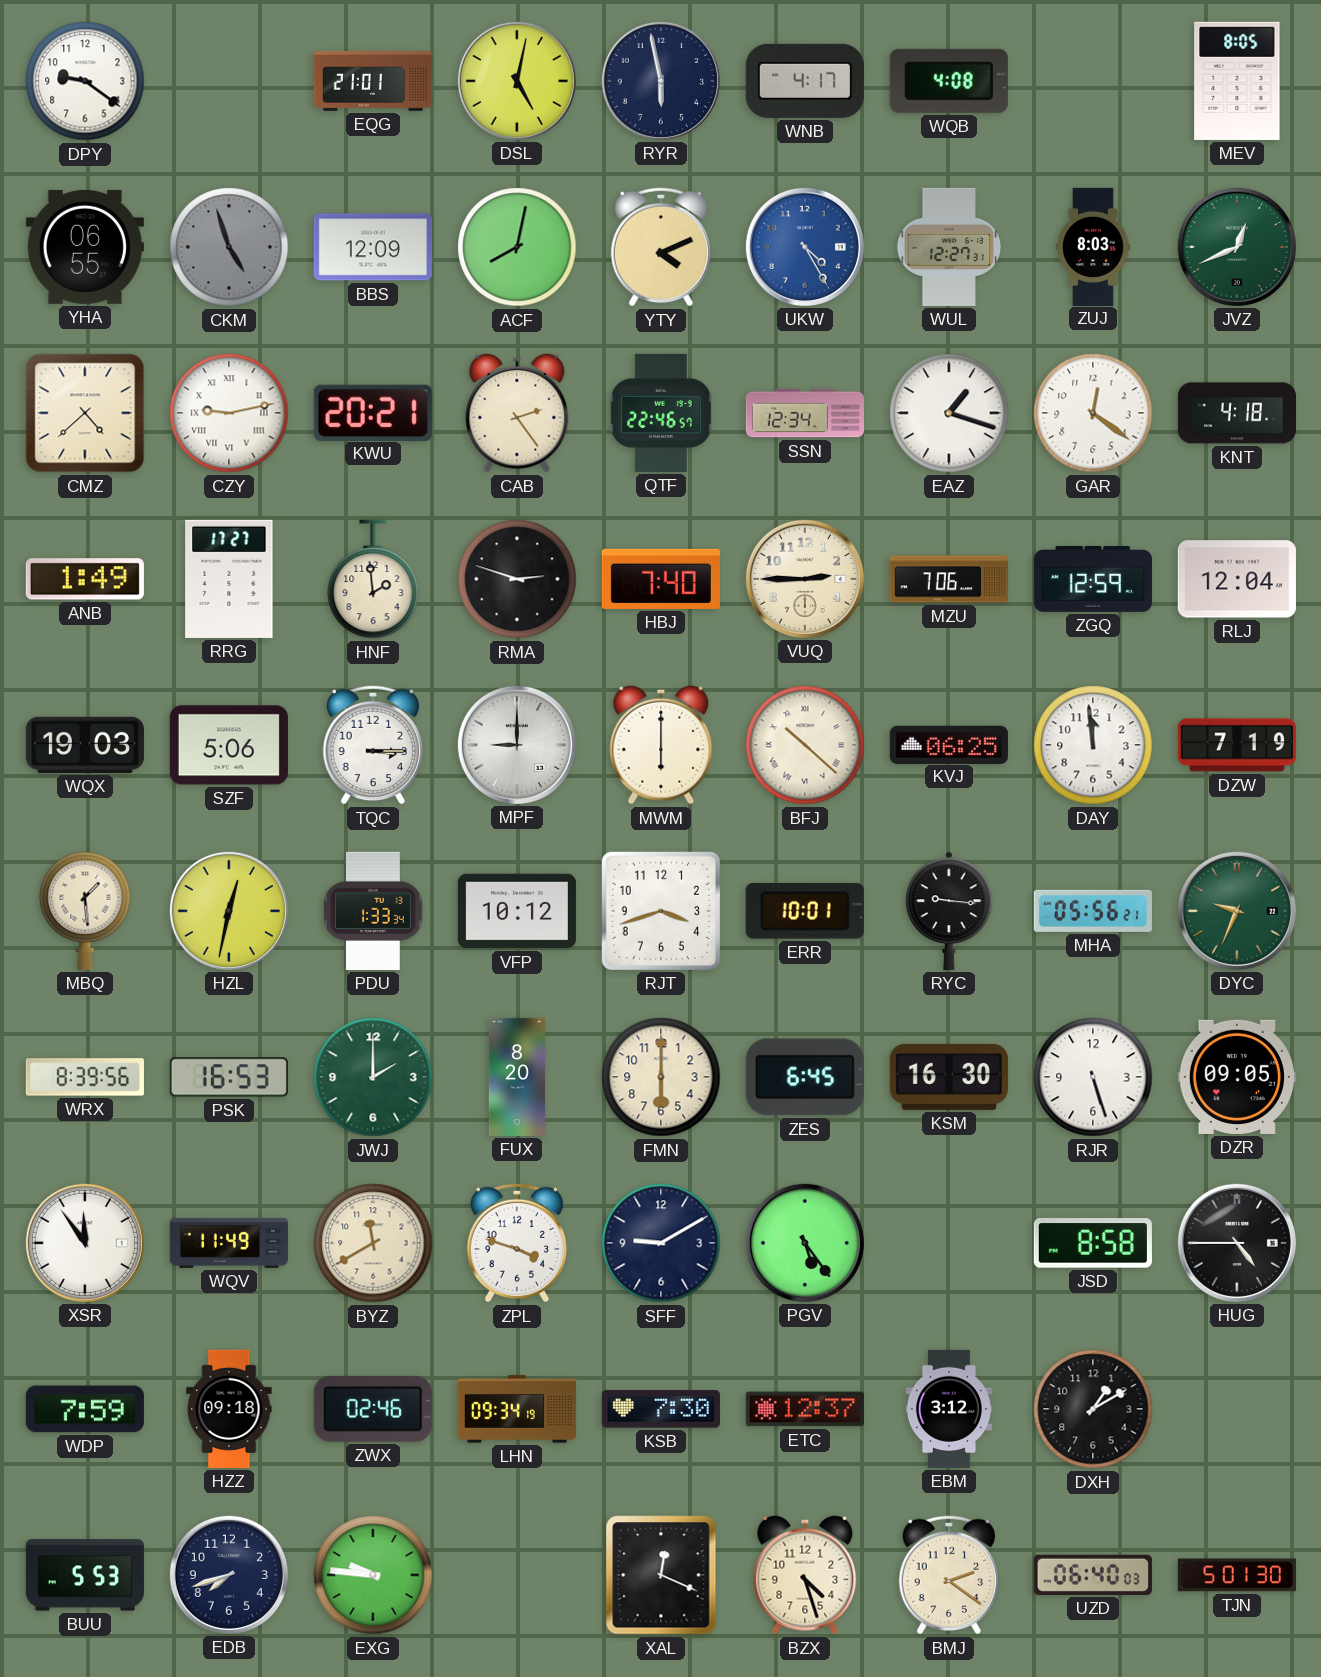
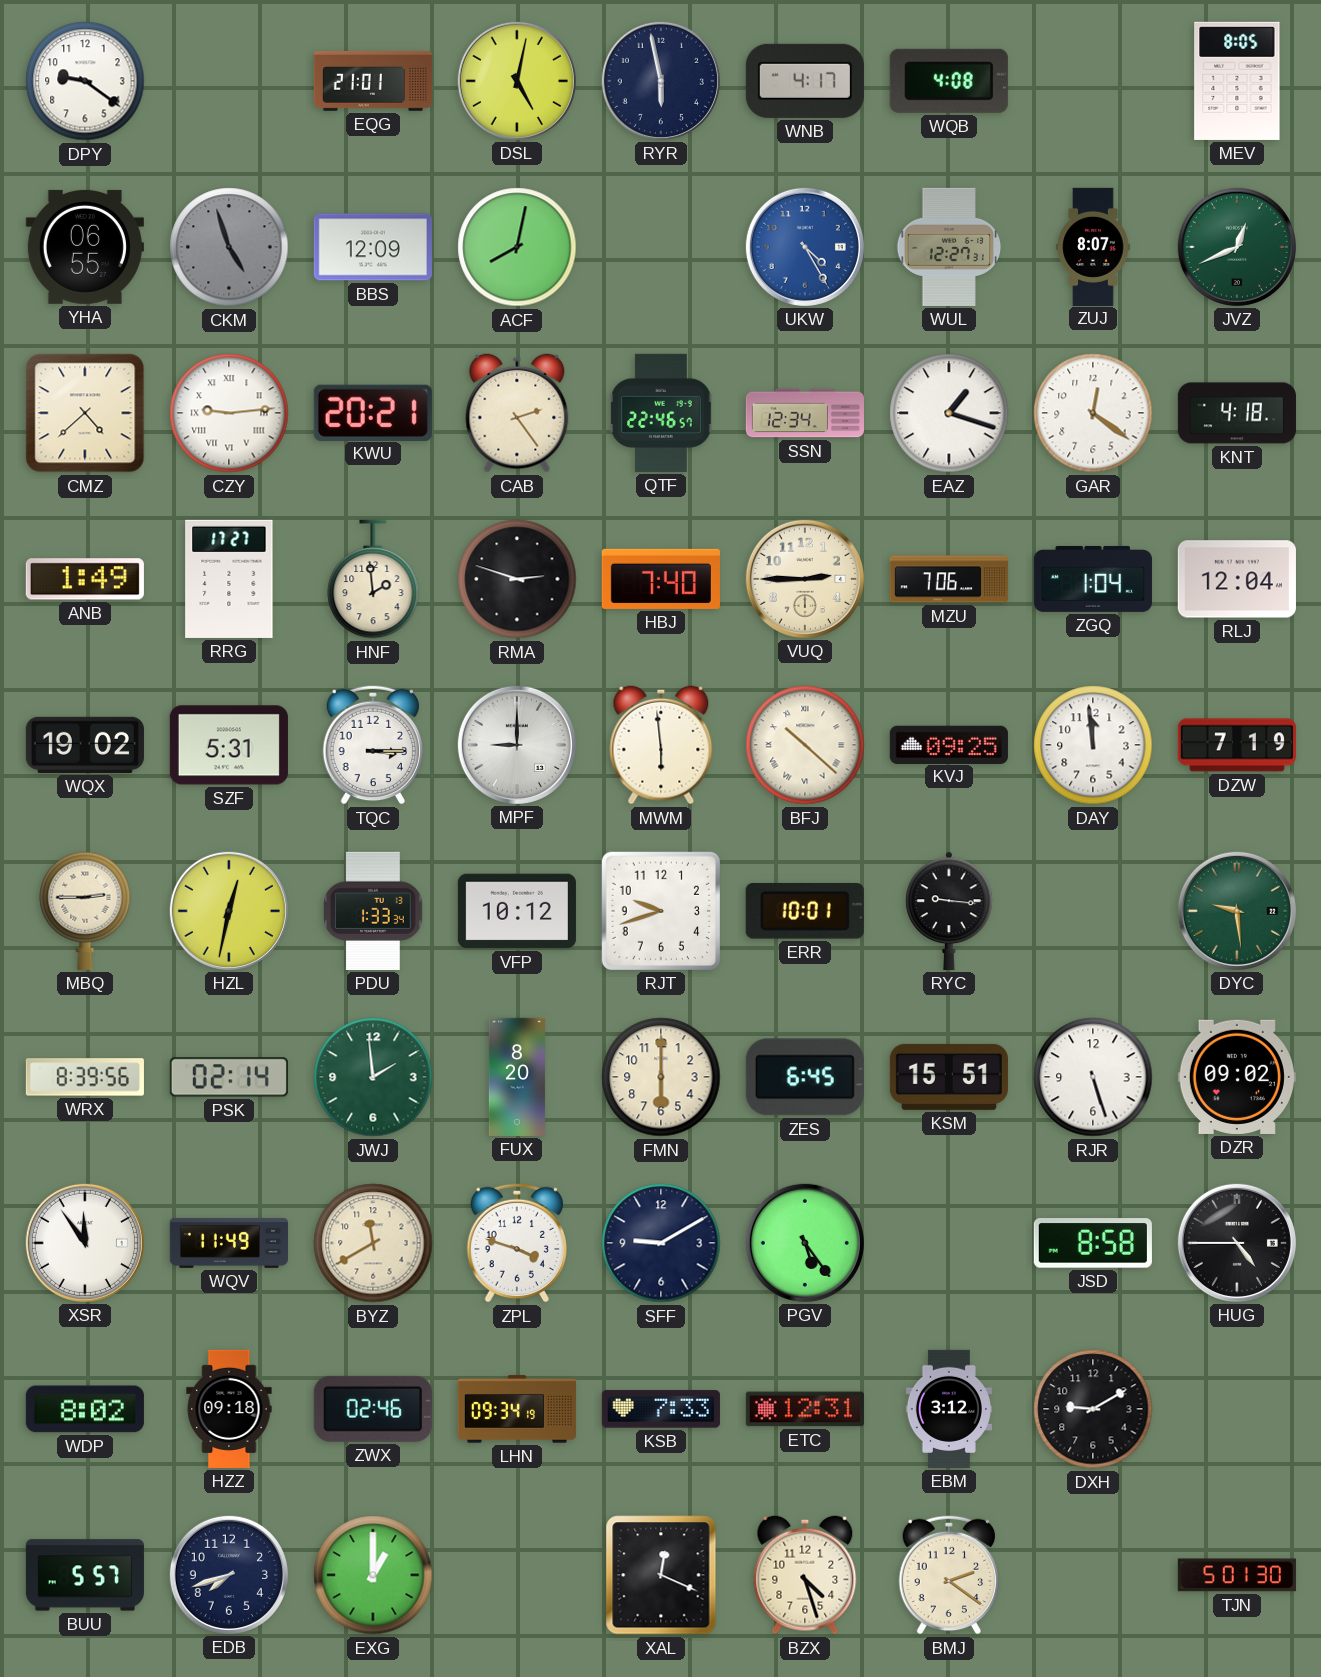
YTY: 4:11 -> none
ZUJ: 8:03 -> 8:07
CZY: 9:13 -> 9:14
ZGQ: 12:59 -> 1:04
WQX: 19:03 -> 19:02
SZF: 5:06 -> 5:31
MWM: 6:00 -> 5:59
KVJ: 06:25 -> 09:25
MBQ: 1:29 -> 2:45
RJT: 3:42 -> 9:42
MHA: 05:56 -> none
DYC: 9:34 -> 9:29
PSK: 16:53 -> 02:14
JWJ: 2:00 -> 1:59
KSM: 16:30 -> 15:51
DZR: 09:05 -> 09:02
WDP: 7:59 -> 8:02
KSB: 7:30 -> 7:33
ETC: 12:37 -> 12:31
DXH: 1:10 -> 9:10
BUU: 5:53 -> 5:57
EXG: 9:46 -> 1:00
UZD: 06:40 -> none
